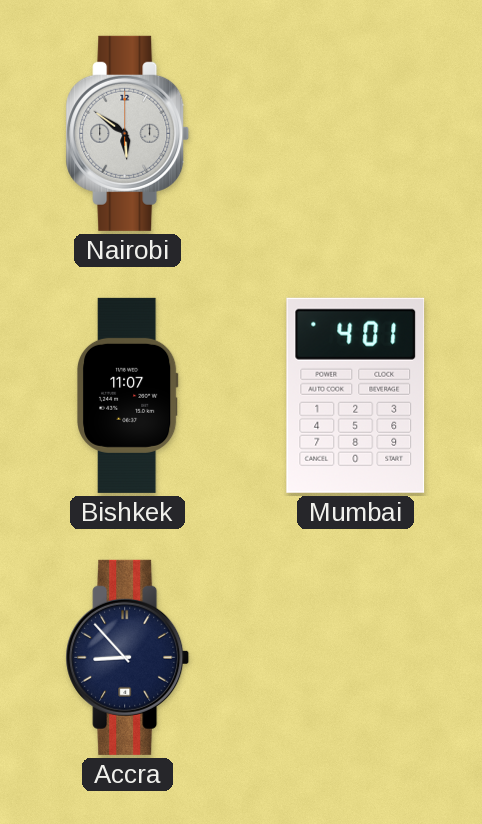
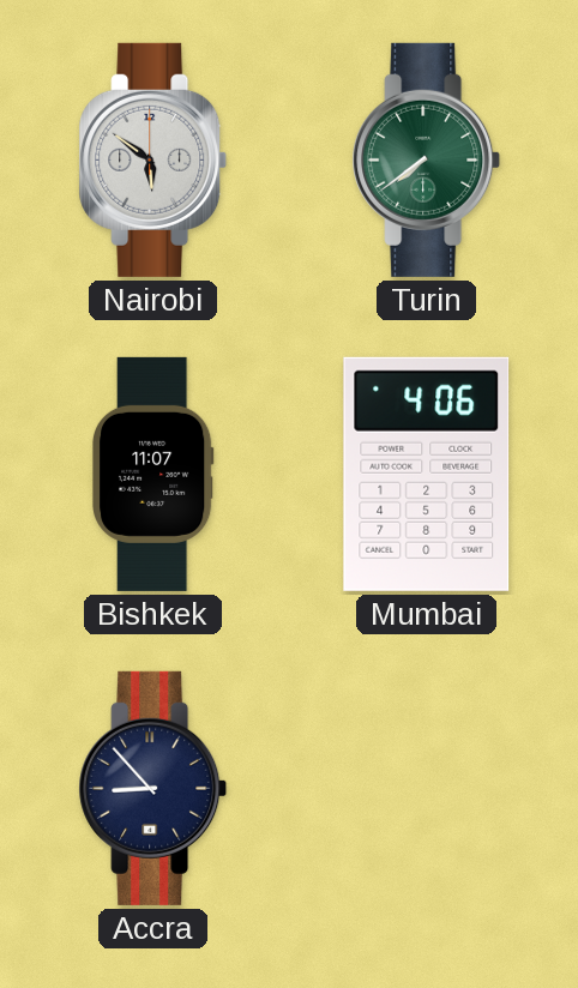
Turin: none -> 7:39
Mumbai: 4:01 -> 4:06
